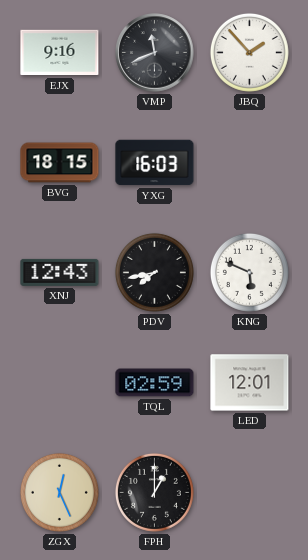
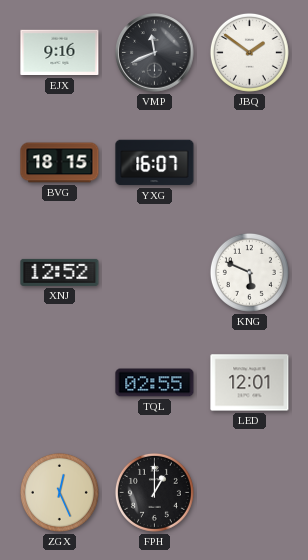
JBQ: 1:53 -> 1:51
YXG: 16:03 -> 16:07
XNJ: 12:43 -> 12:52
PDV: 7:43 -> none
TQL: 02:59 -> 02:55
